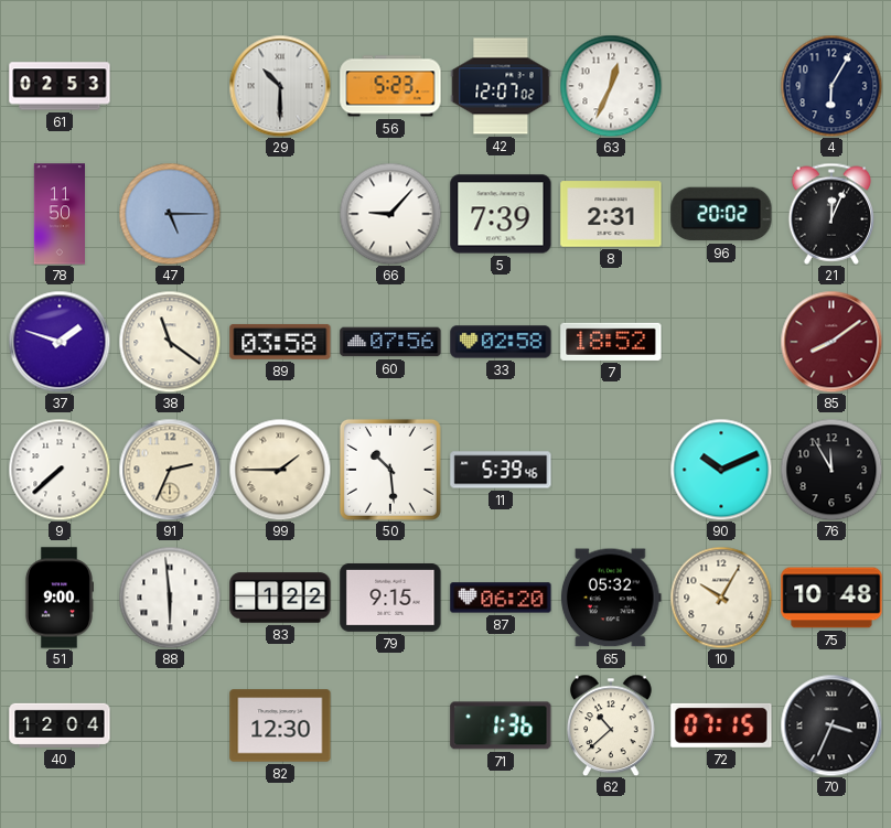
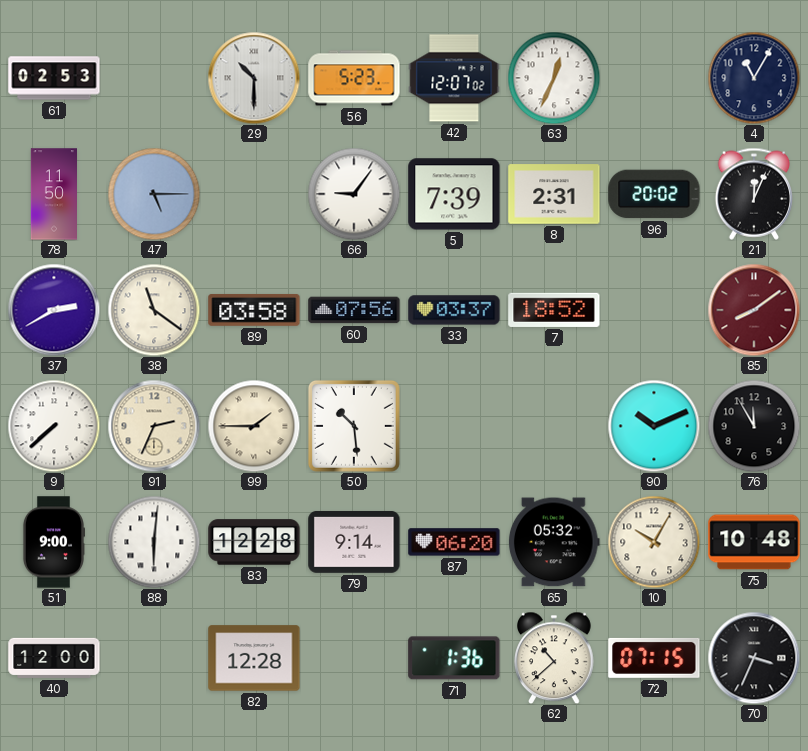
4: 6:05 -> 11:05
66: 9:07 -> 9:06
37: 1:48 -> 2:40
33: 02:58 -> 03:37
11: 5:39 -> none
88: 5:59 -> 6:01
83: 1:22 -> 12:28
79: 9:15 -> 9:14
40: 12:04 -> 12:00
82: 12:30 -> 12:28
